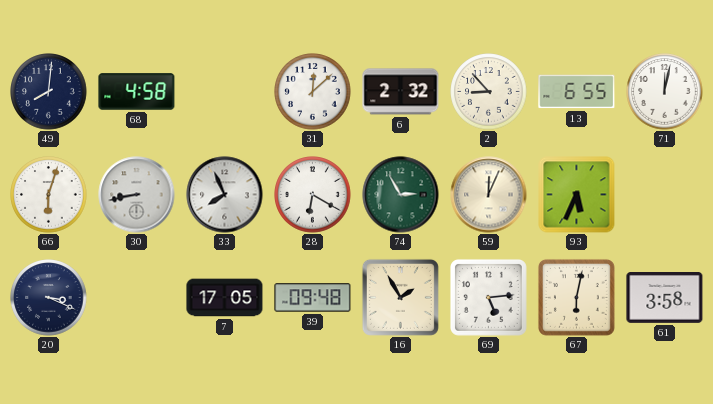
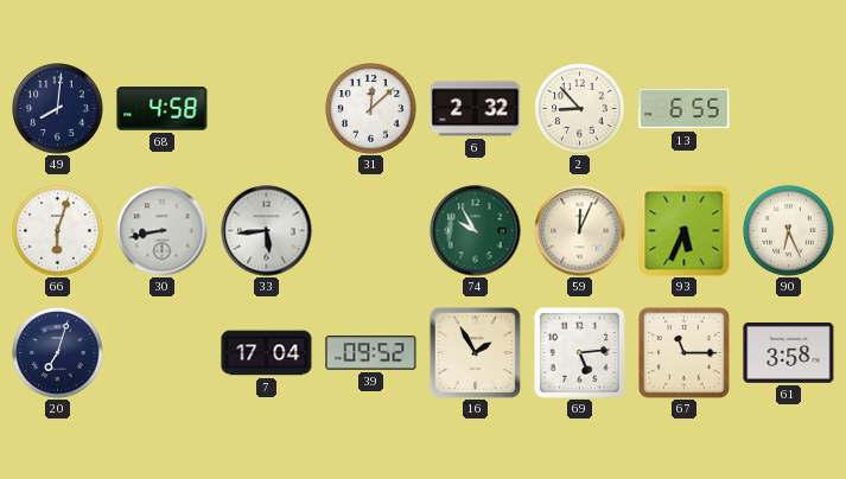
71: 12:02 -> none
33: 7:56 -> 5:44
28: 6:20 -> none
74: 2:55 -> 9:55
90: none -> 6:26
20: 3:19 -> 7:03
7: 17:05 -> 17:04
39: 09:48 -> 09:52
67: 6:02 -> 11:15
